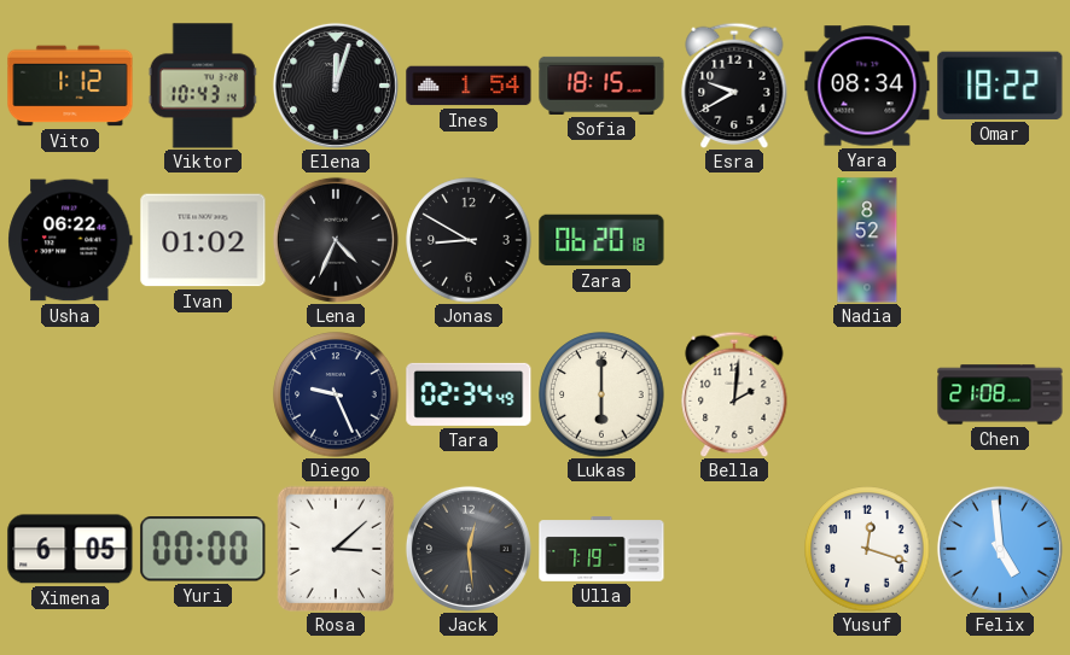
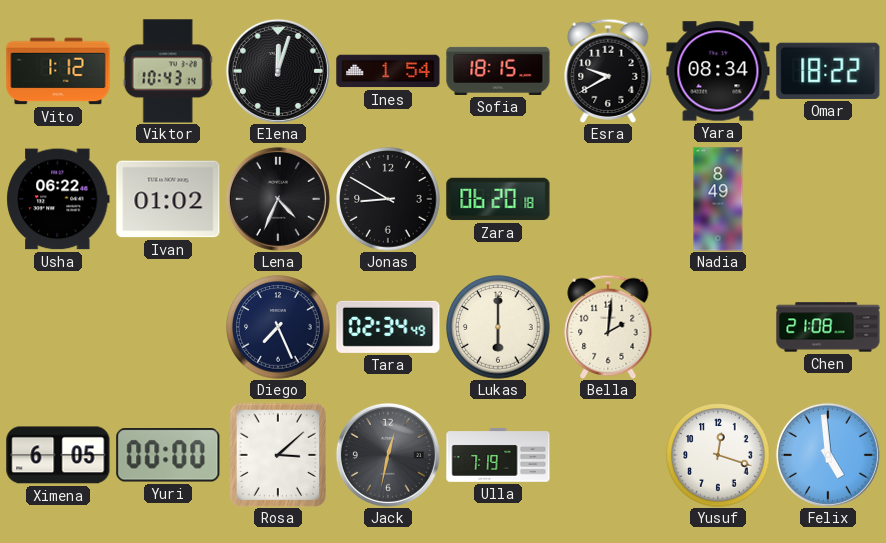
Nadia: 8:52 -> 8:49
Diego: 9:26 -> 7:26
Jack: 12:29 -> 12:32
